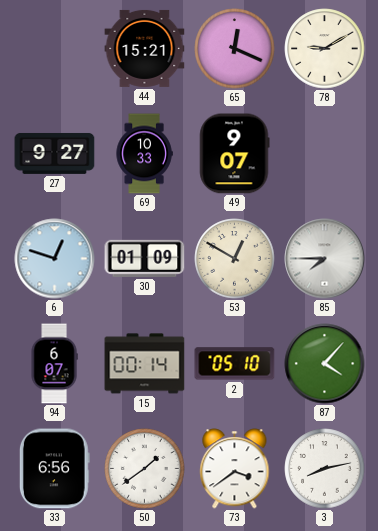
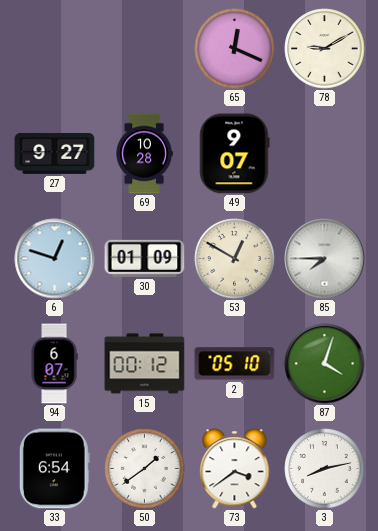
44: 15:21 -> none
69: 10:33 -> 10:28
15: 00:14 -> 00:12
87: 4:07 -> 4:03
33: 6:56 -> 6:54
